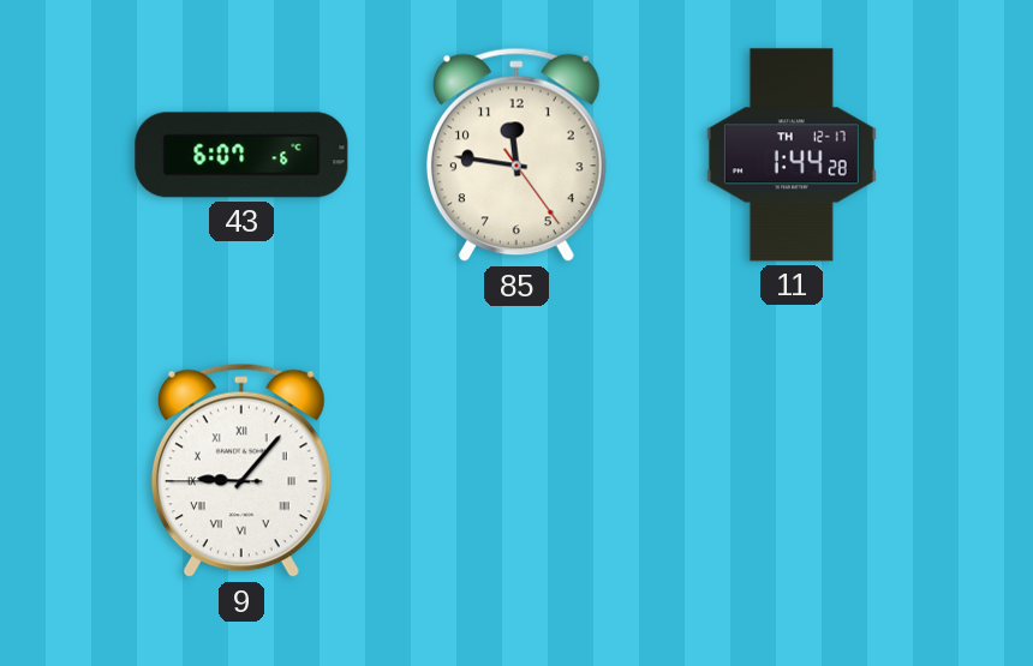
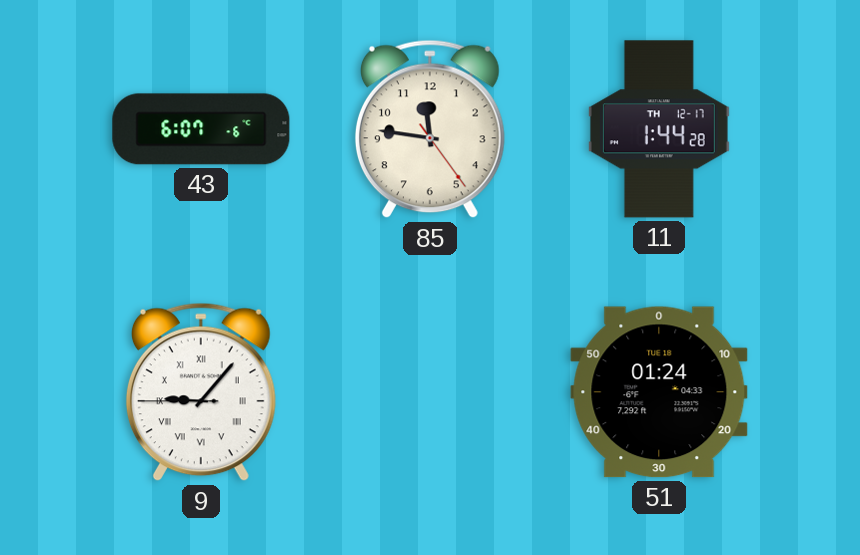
51: none -> 01:24
